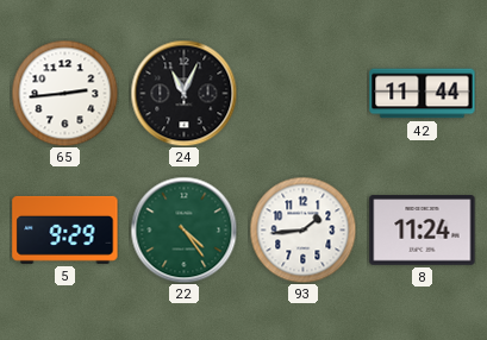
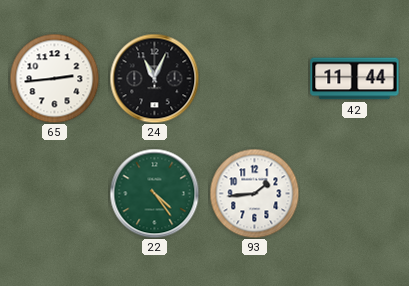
5: 9:29 -> none
8: 11:24 -> none
